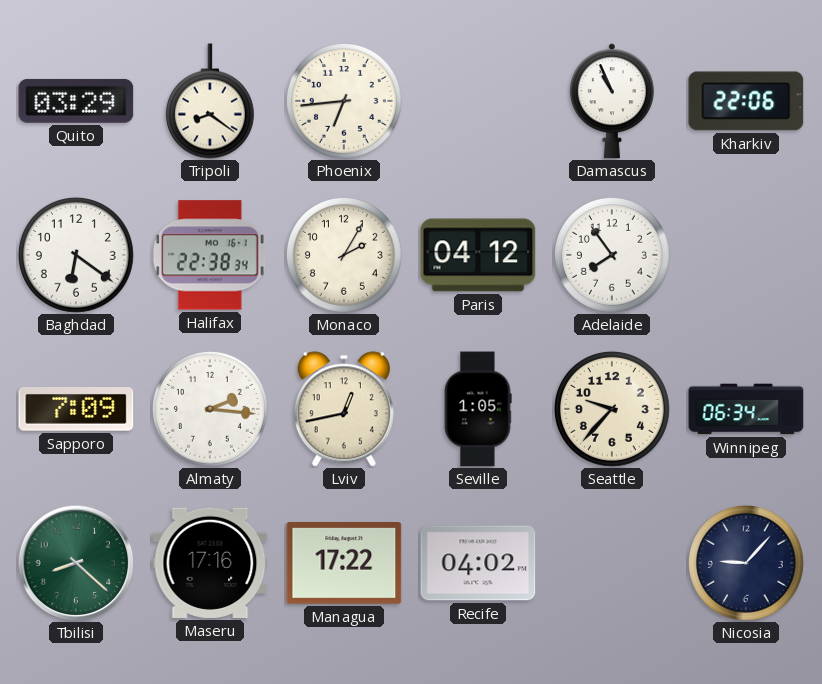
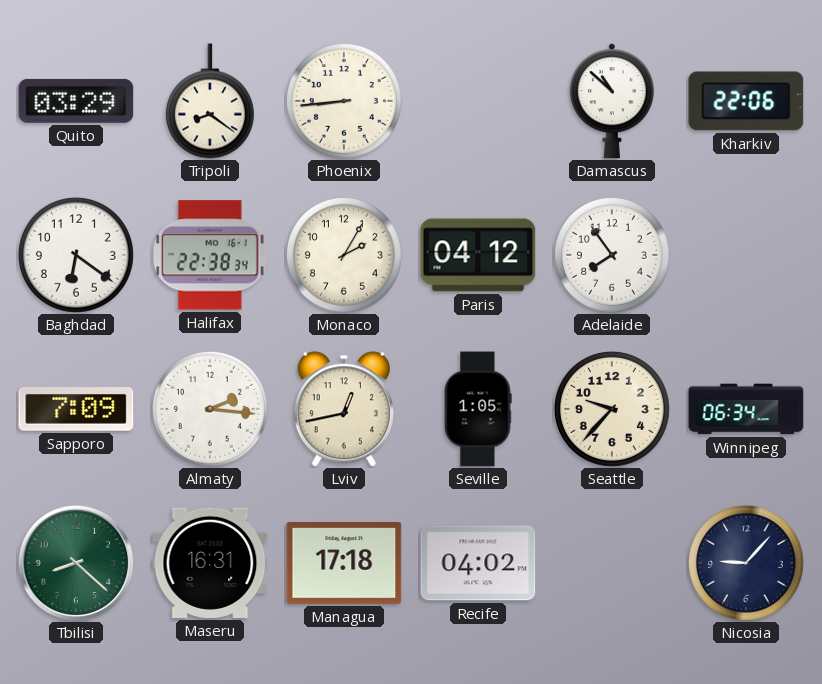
Phoenix: 6:44 -> 8:44
Damascus: 10:56 -> 10:52
Maseru: 17:16 -> 16:31
Managua: 17:22 -> 17:18
